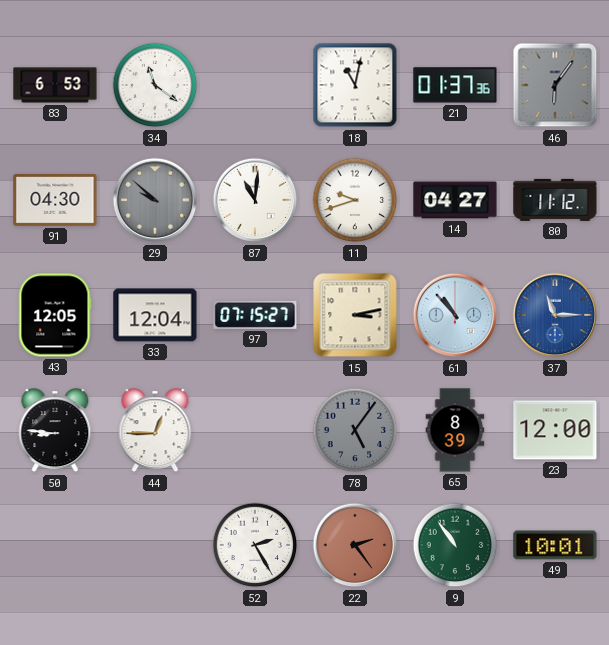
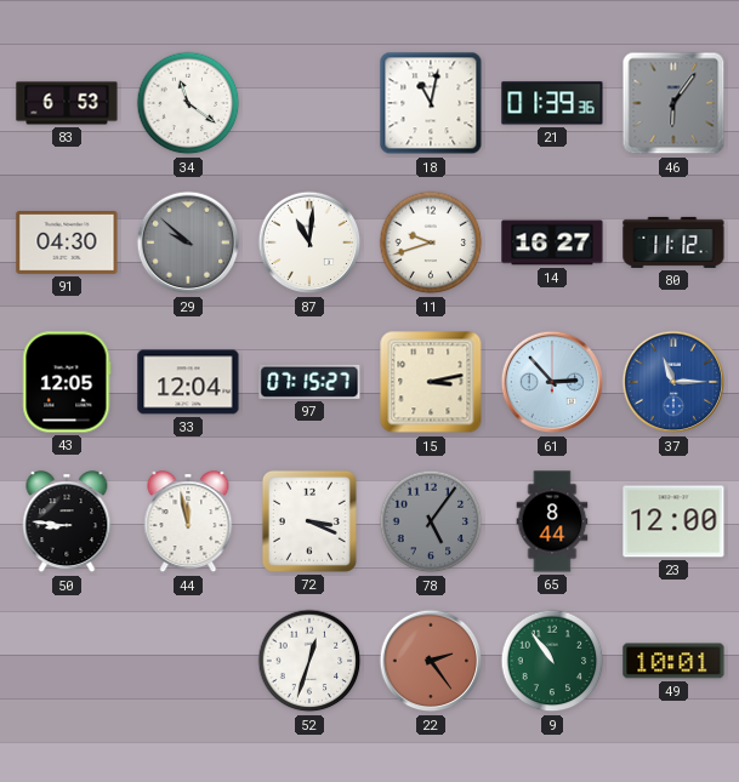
21: 01:37 -> 01:39
14: 04:27 -> 16:27
61: 10:53 -> 2:53
44: 12:45 -> 11:58
72: none -> 3:19
65: 8:39 -> 8:44
52: 2:25 -> 12:33
